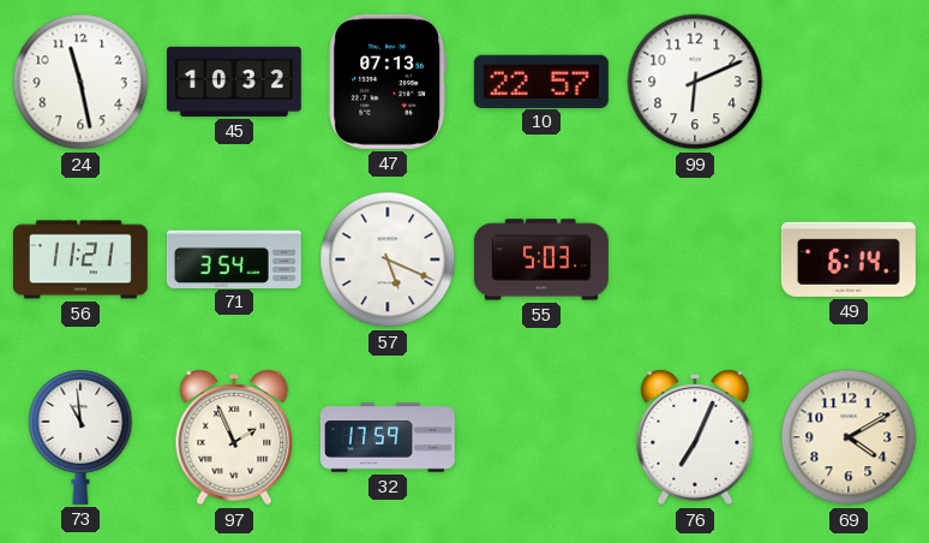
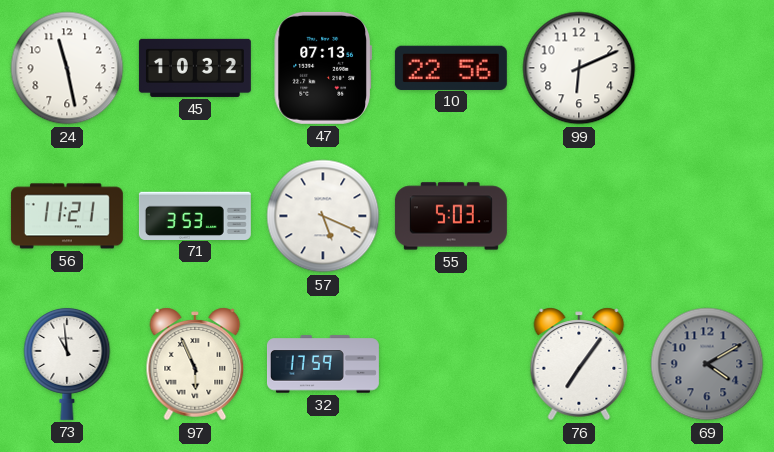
10: 22:57 -> 22:56
71: 3:54 -> 3:53
49: 6:14 -> none
97: 1:56 -> 5:56
76: 7:04 -> 7:06
69 dial: cream -> grey
